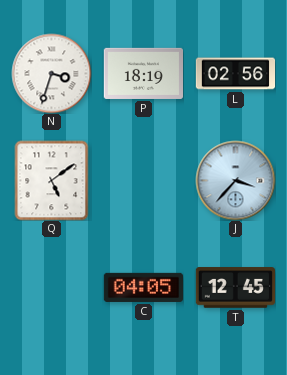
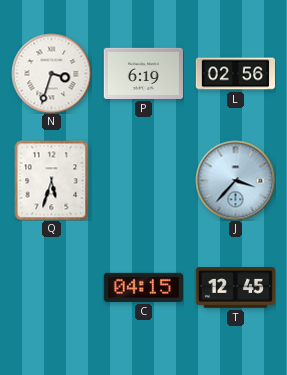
P: 18:19 -> 6:19
Q: 5:09 -> 5:33
C: 04:05 -> 04:15
